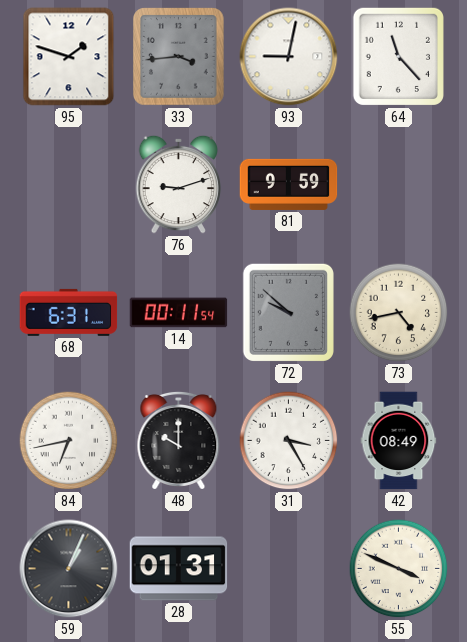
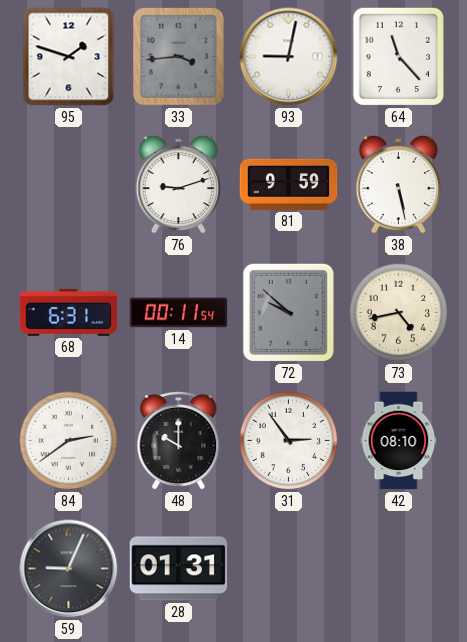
38: none -> 5:28
84: 6:43 -> 2:39
31: 3:25 -> 2:54
42: 08:49 -> 08:10
59: 1:04 -> 9:04
55: 3:49 -> none
